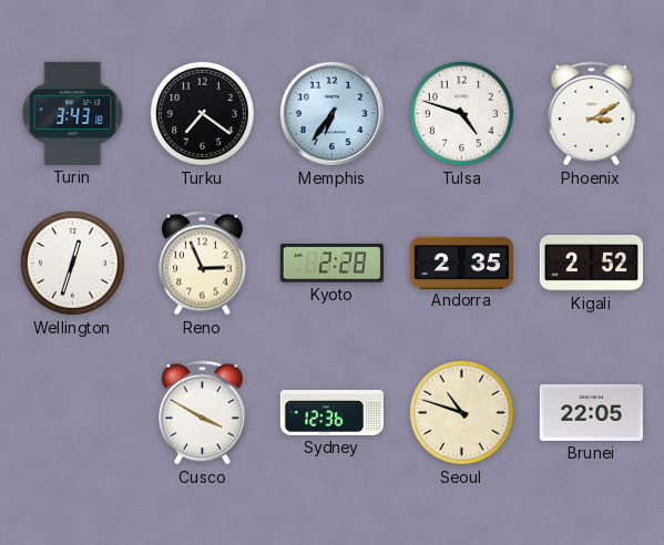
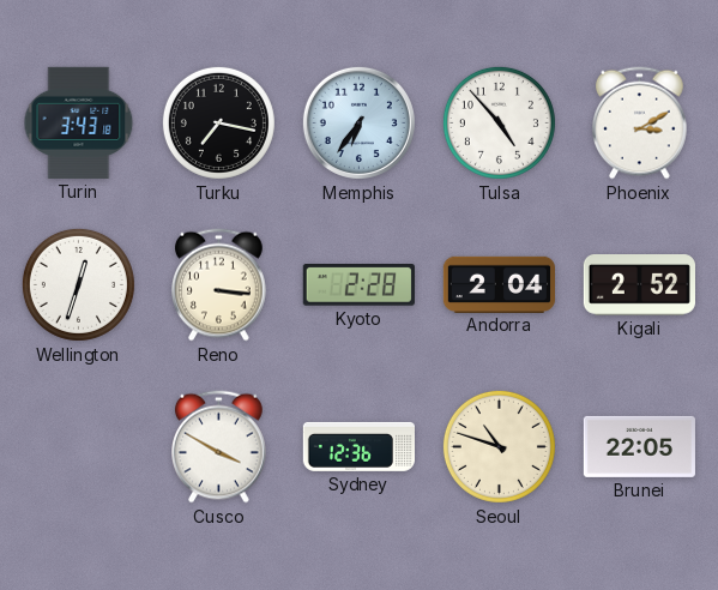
Turku: 7:21 -> 7:17
Tulsa: 4:48 -> 4:53
Reno: 2:56 -> 3:16
Andorra: 2:35 -> 2:04
